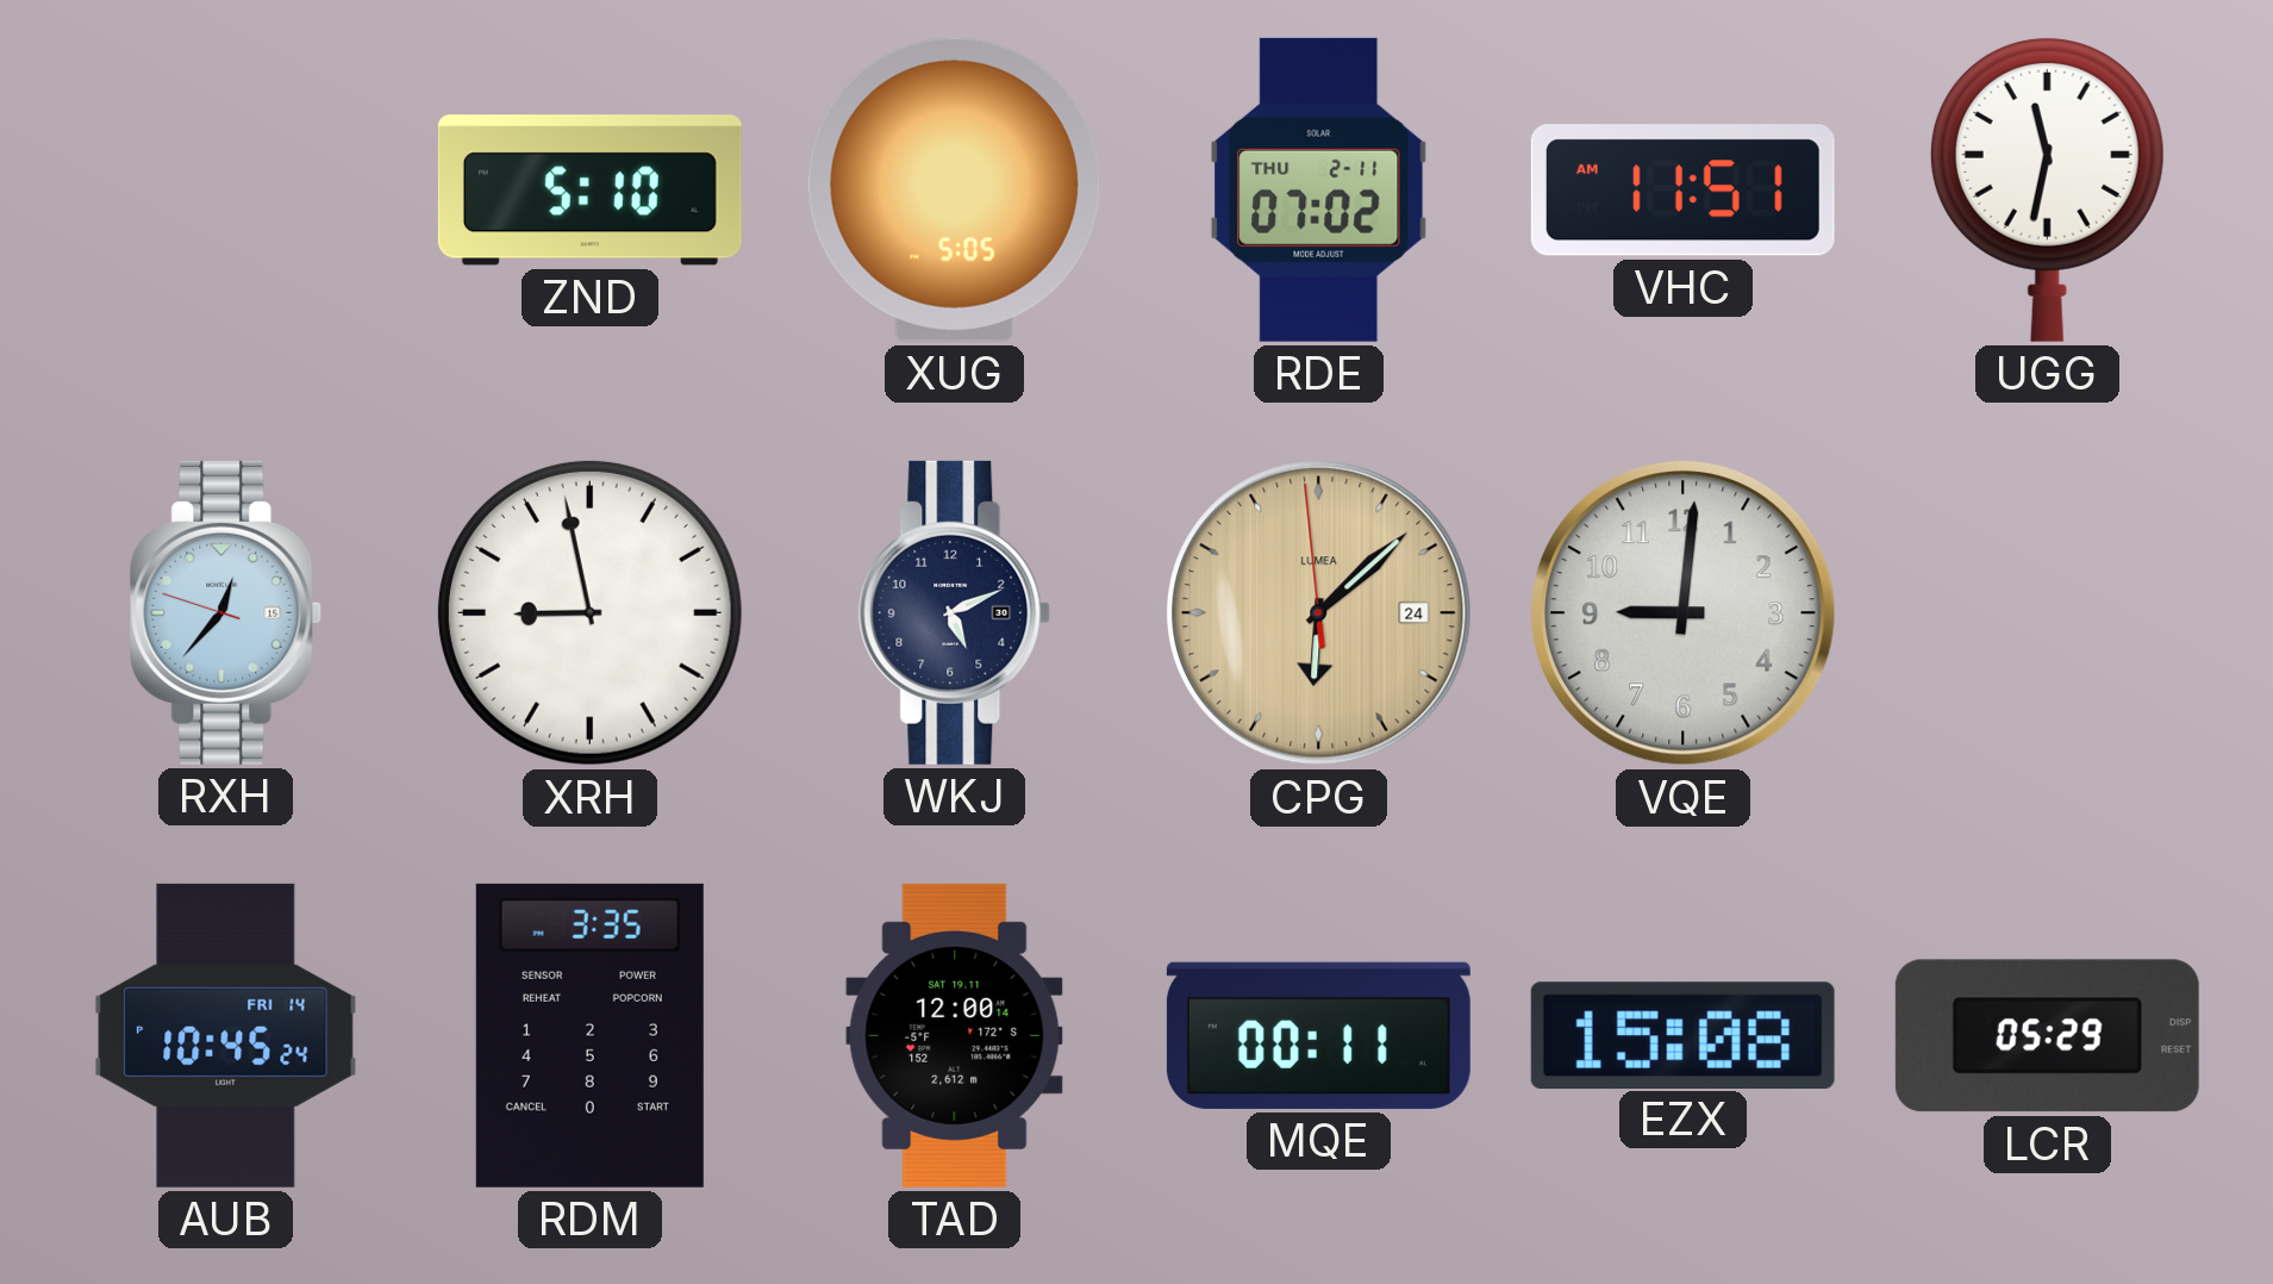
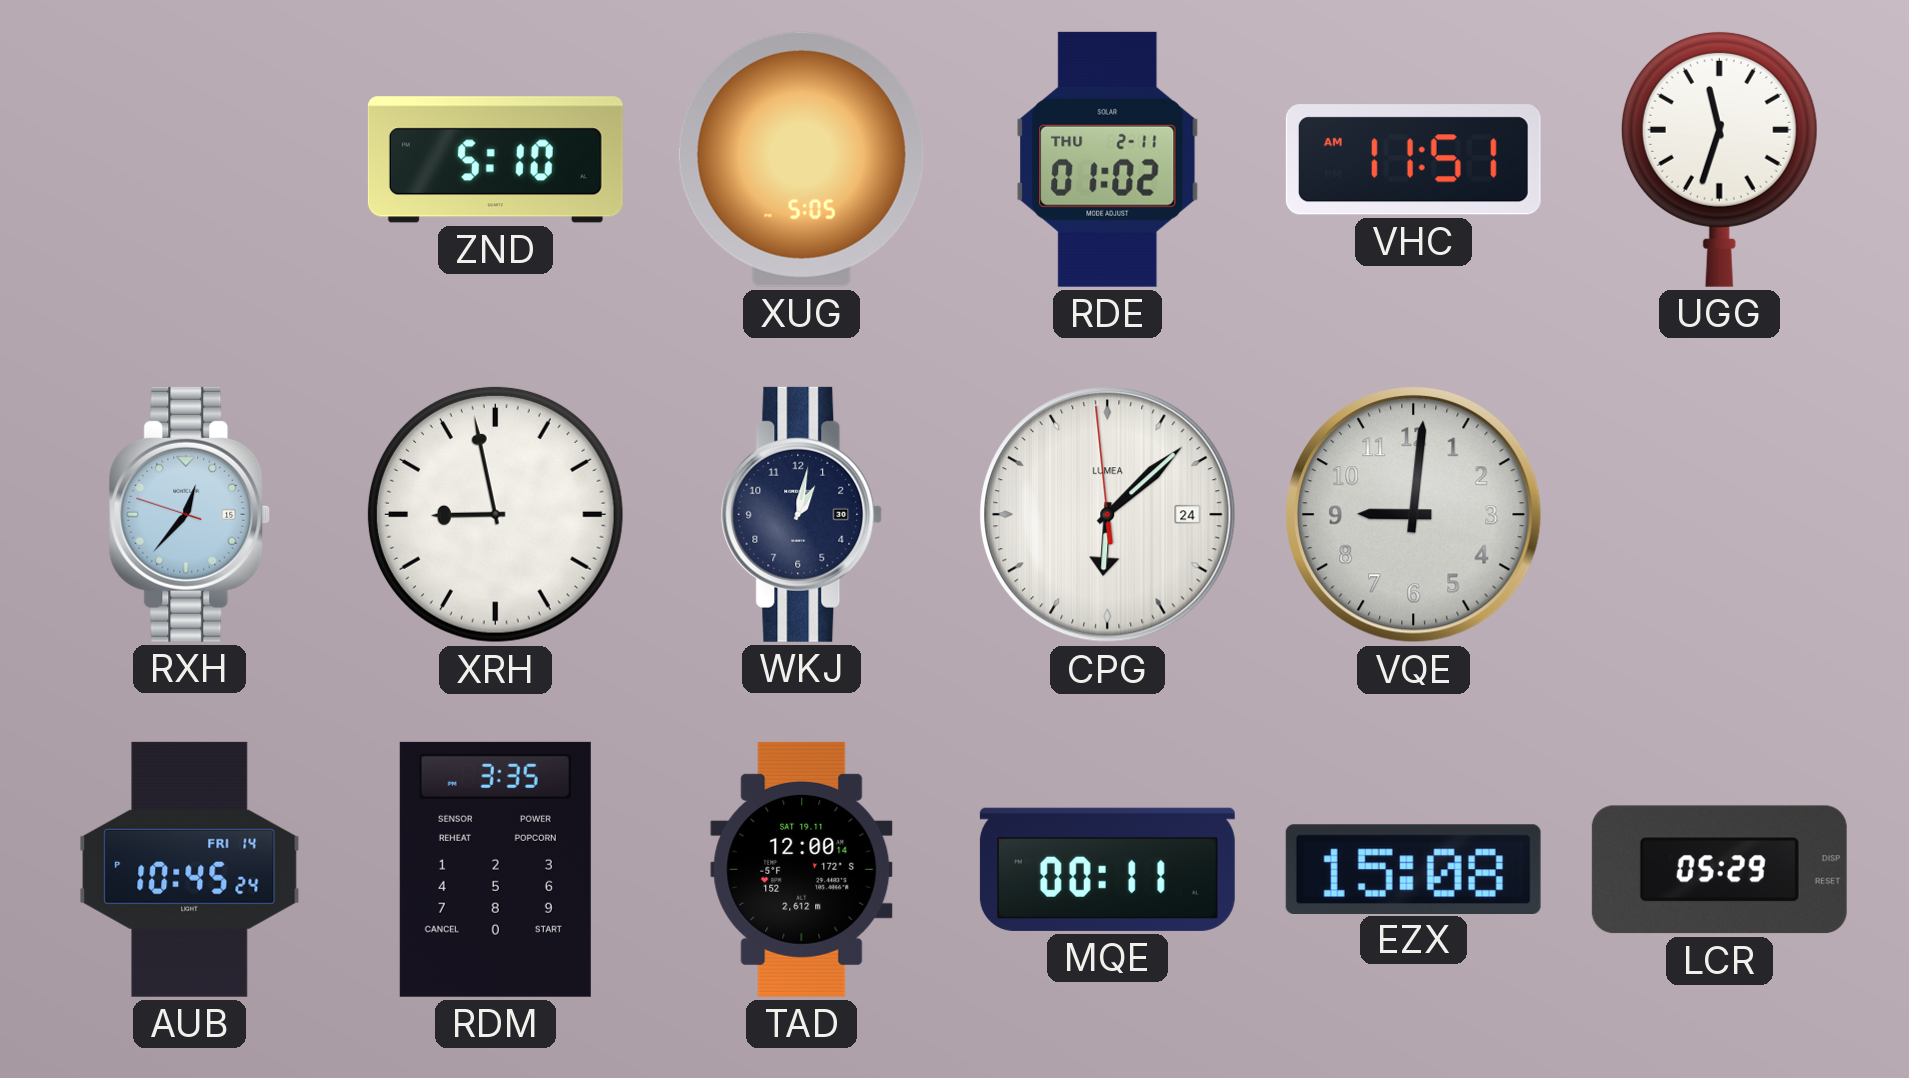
RDE: 07:02 -> 01:02
UGG: 11:32 -> 11:33
WKJ: 5:11 -> 1:02
CPG dial: champagne -> white
